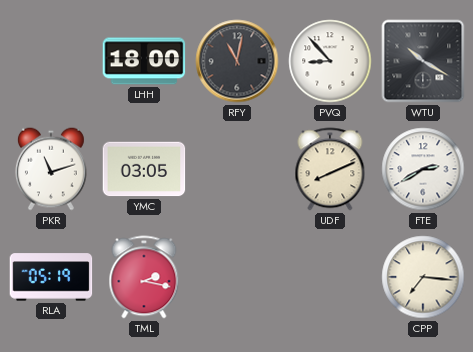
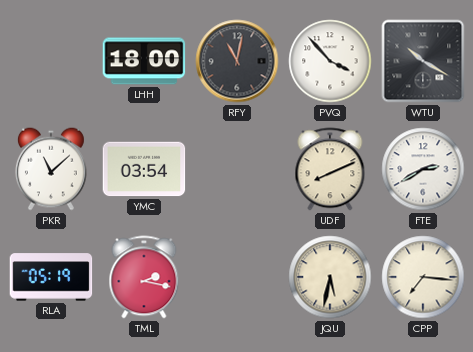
PVQ: 8:53 -> 3:53
PKR: 11:12 -> 11:08
YMC: 03:05 -> 03:54
JQU: none -> 5:32
